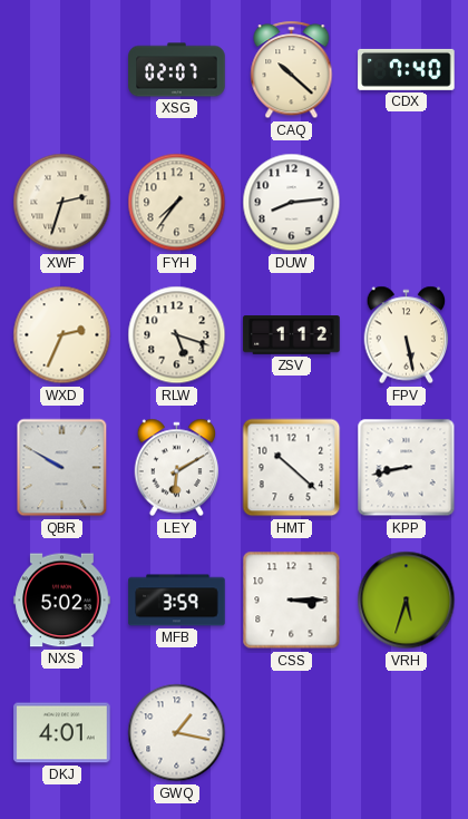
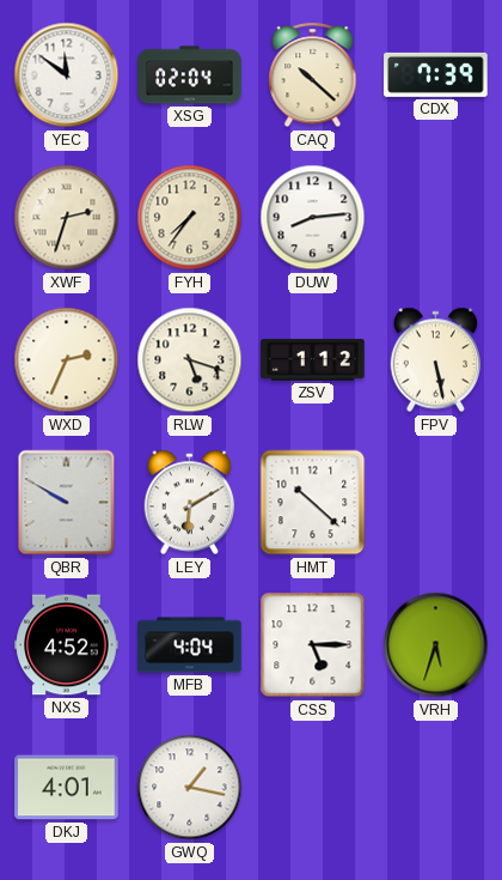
YEC: none -> 11:51
XSG: 02:07 -> 02:04
CDX: 7:40 -> 7:39
KPP: 8:43 -> none
NXS: 5:02 -> 4:52
MFB: 3:59 -> 4:04
CSS: 3:15 -> 5:15
